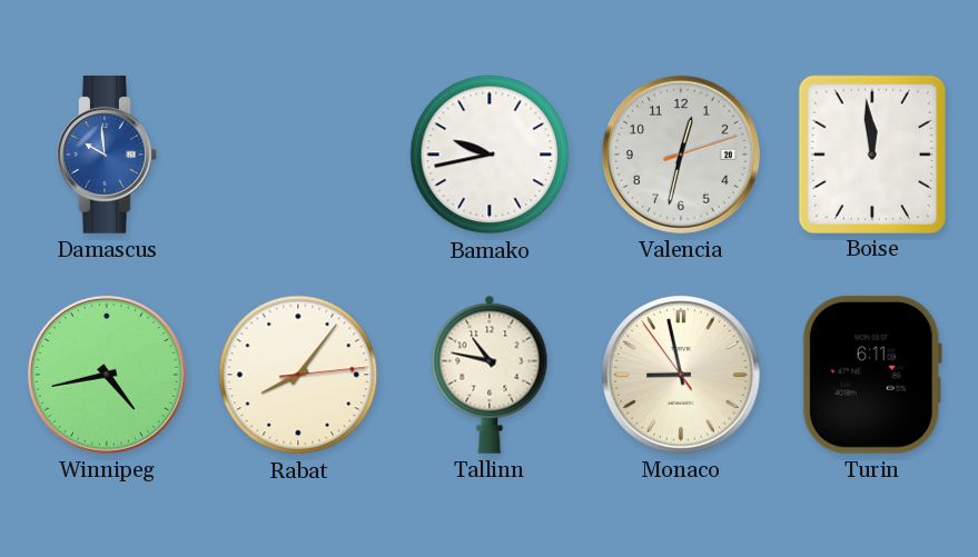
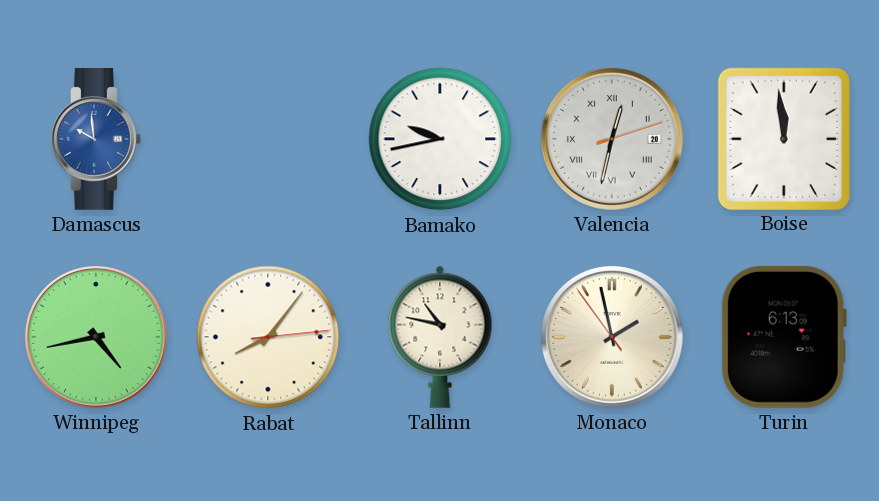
Valencia numerals: Arabic -> Roman
Monaco: 8:57 -> 1:57
Turin: 6:11 -> 6:13
